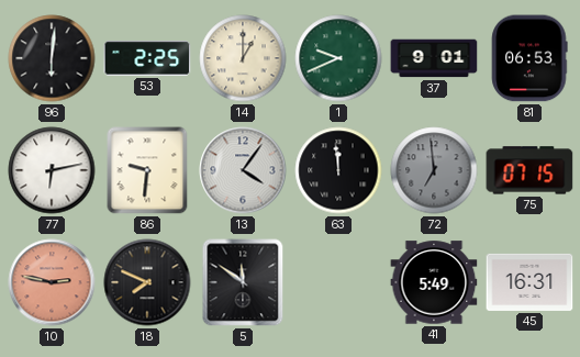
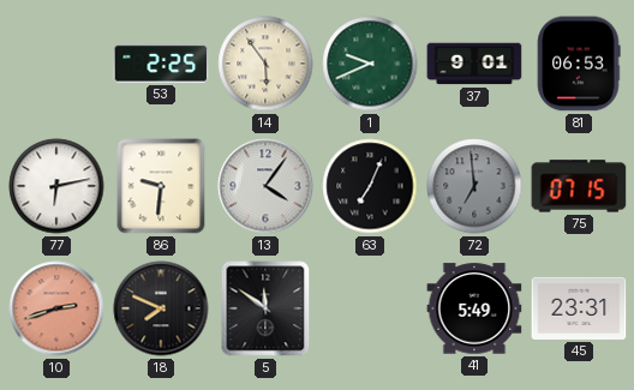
96: 6:01 -> none
14: 1:00 -> 5:54
63: 11:59 -> 7:04
10: 2:47 -> 2:42
45: 16:31 -> 23:31
